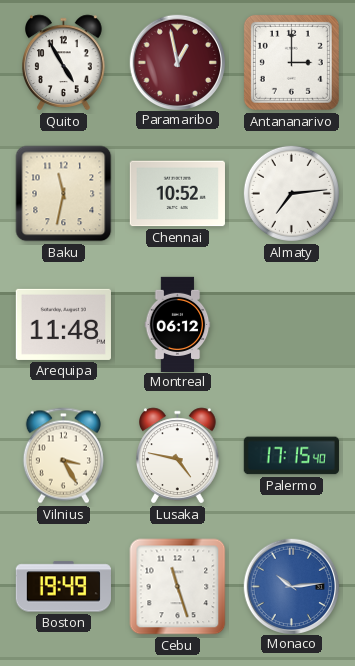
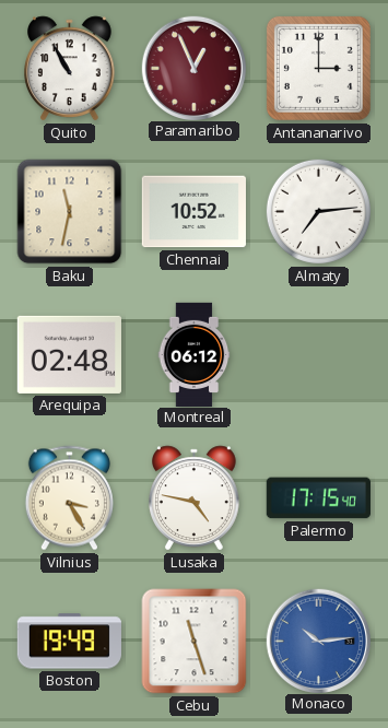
Quito: 4:55 -> 10:55
Paramaribo: 12:58 -> 12:56
Arequipa: 11:48 -> 02:48
